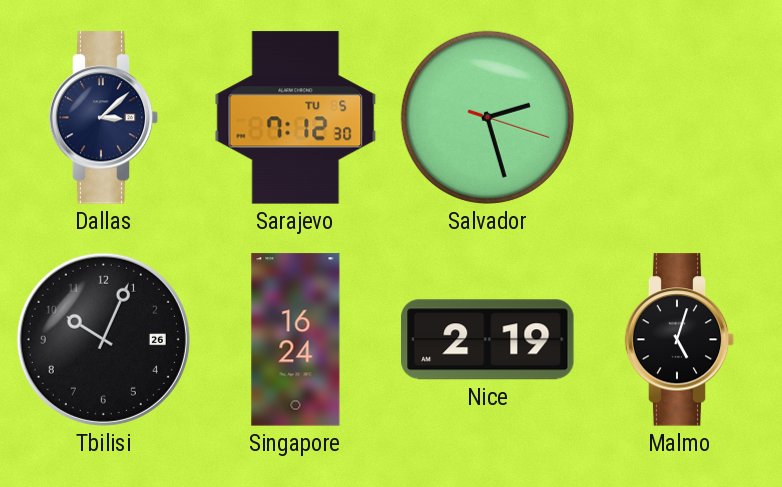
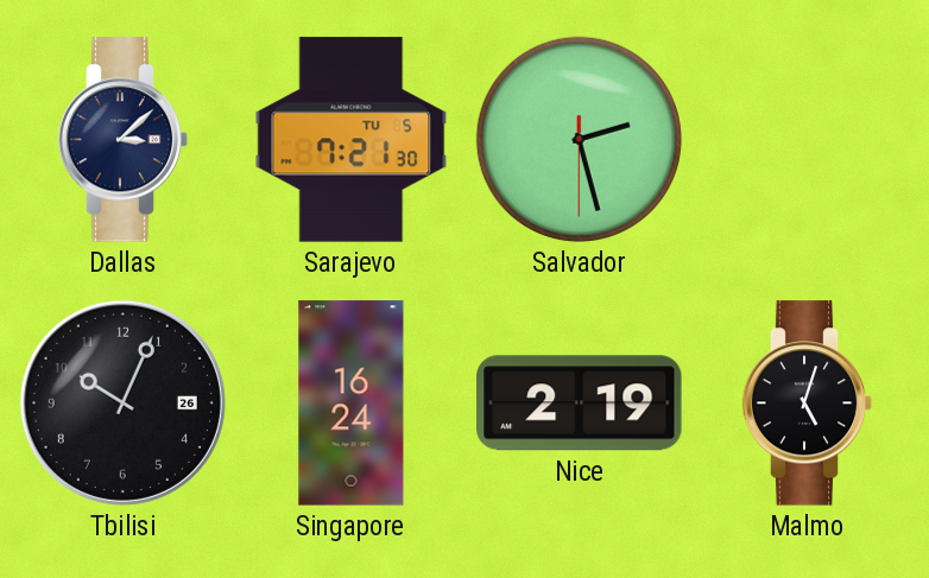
Sarajevo: 7:12 -> 7:21
Salvador: 2:27:18 -> 2:27:30
